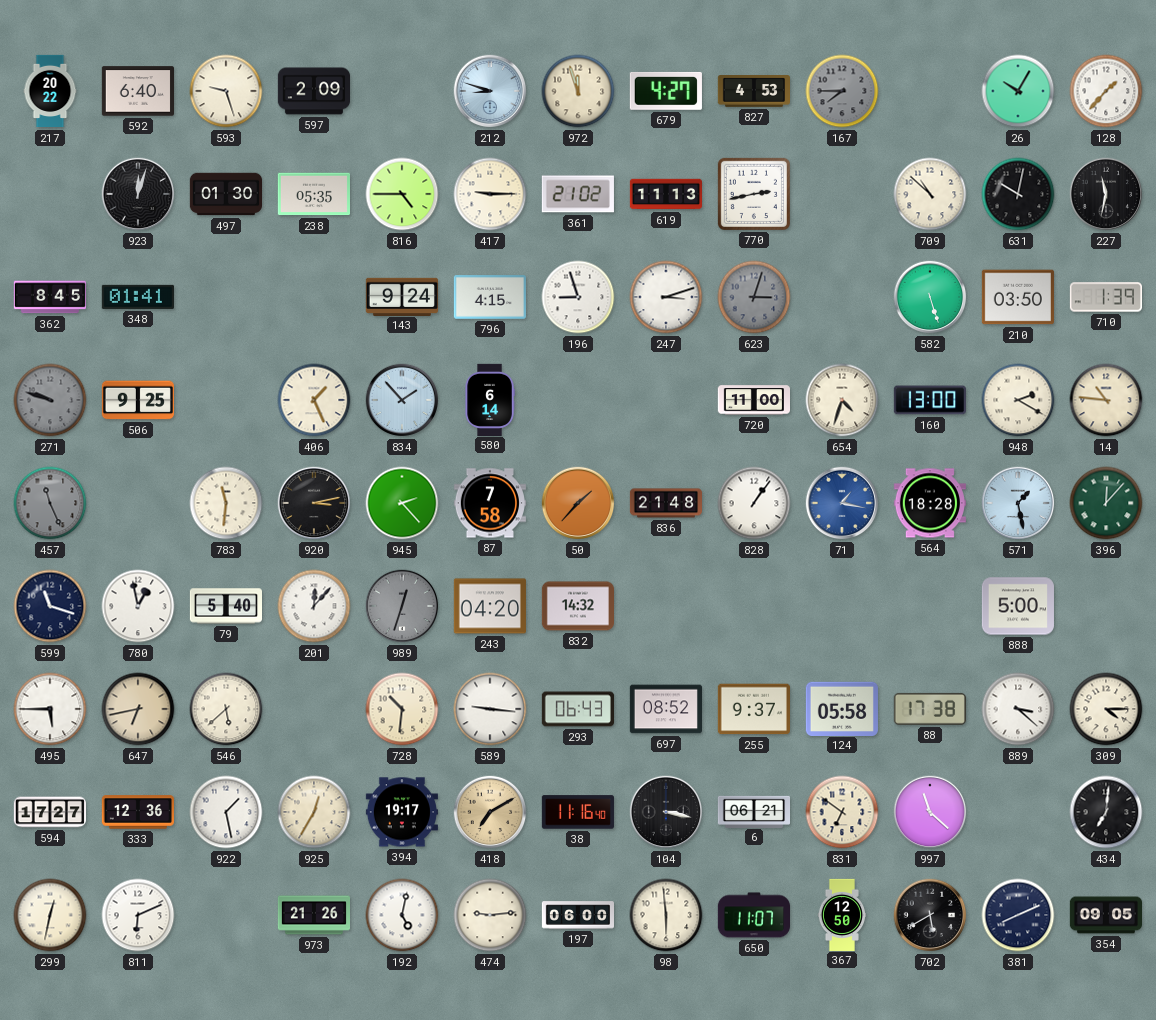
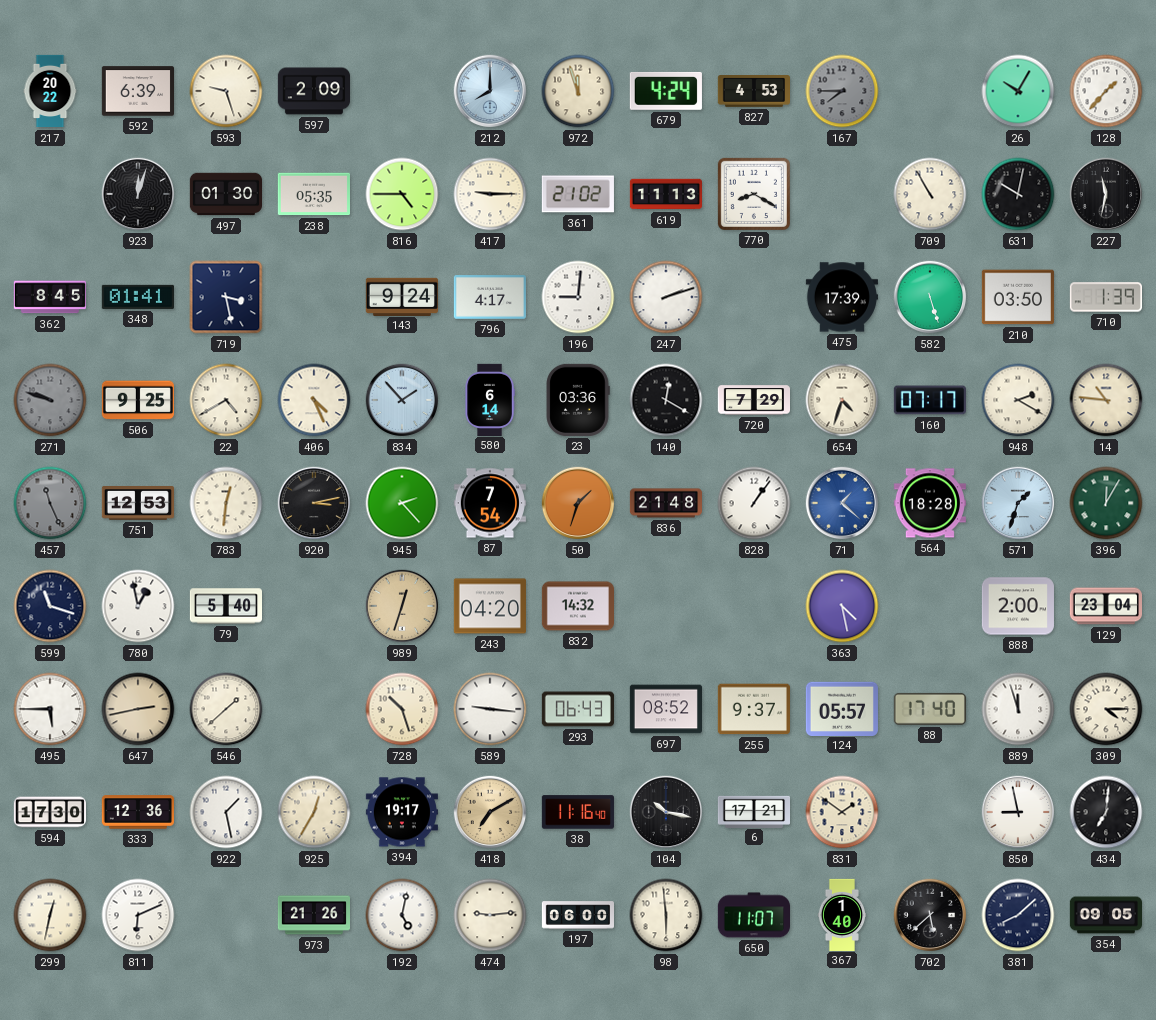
592: 6:40 -> 6:39
212: 8:48 -> 8:00
679: 4:27 -> 4:24
770: 2:43 -> 8:20
709: 10:52 -> 10:55
719: none -> 3:28
796: 4:15 -> 4:17
196: 8:57 -> 9:01
247: 3:12 -> 2:12
623: 3:03 -> none
475: none -> 17:39
22: none -> 4:40
406: 1:26 -> 4:26
23: none -> 03:36
140: none -> 12:20
720: 11:00 -> 7:29
160: 13:00 -> 07:17
751: none -> 12:53
783: 11:31 -> 12:31
87: 7:58 -> 7:54
50: 1:37 -> 1:33
71: 1:17 -> 1:22
571: 1:28 -> 1:33
396: 12:07 -> 12:05
201: 12:07 -> none
989 dial: grey -> champagne
363: none -> 4:28
888: 5:00 -> 2:00
129: none -> 23:04
647: 6:43 -> 2:43
546: 5:38 -> 1:38
728: 10:31 -> 10:27
124: 05:58 -> 05:57
88: 17:38 -> 17:40
889: 3:22 -> 11:57
594: 17:27 -> 17:30
104: 3:17 -> 10:17
6: 06:21 -> 17:21
831: 6:51 -> 1:51
997: 11:22 -> none
850: none -> 8:58
367: 12:50 -> 1:40
702: 5:40 -> 5:38
381: 8:11 -> 8:08
